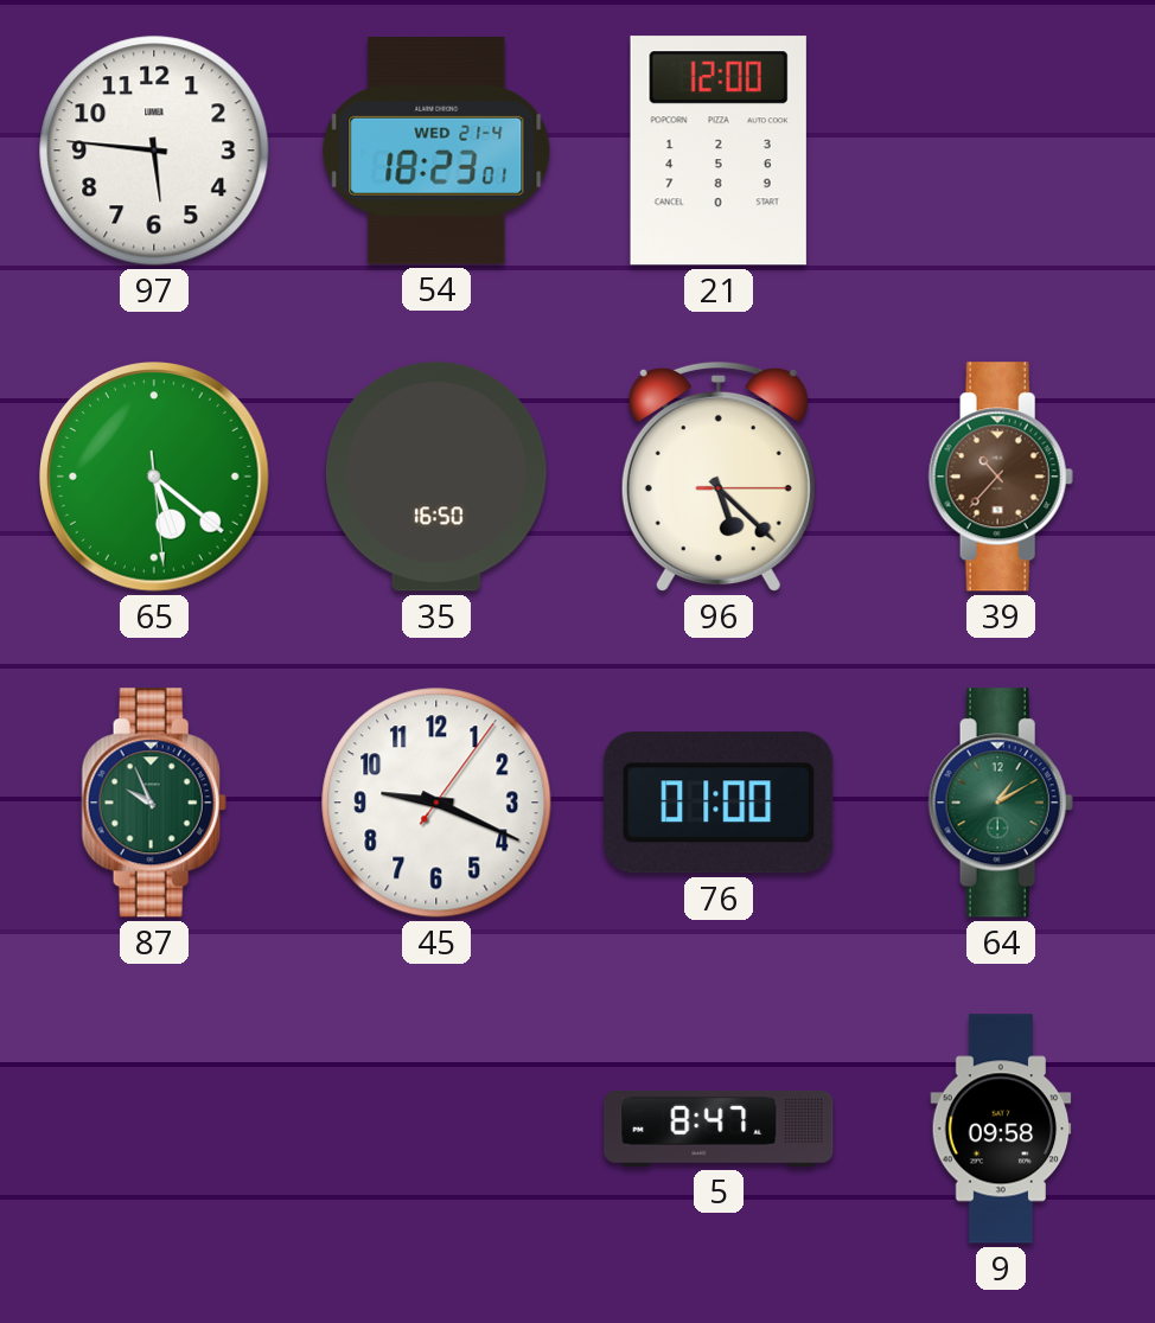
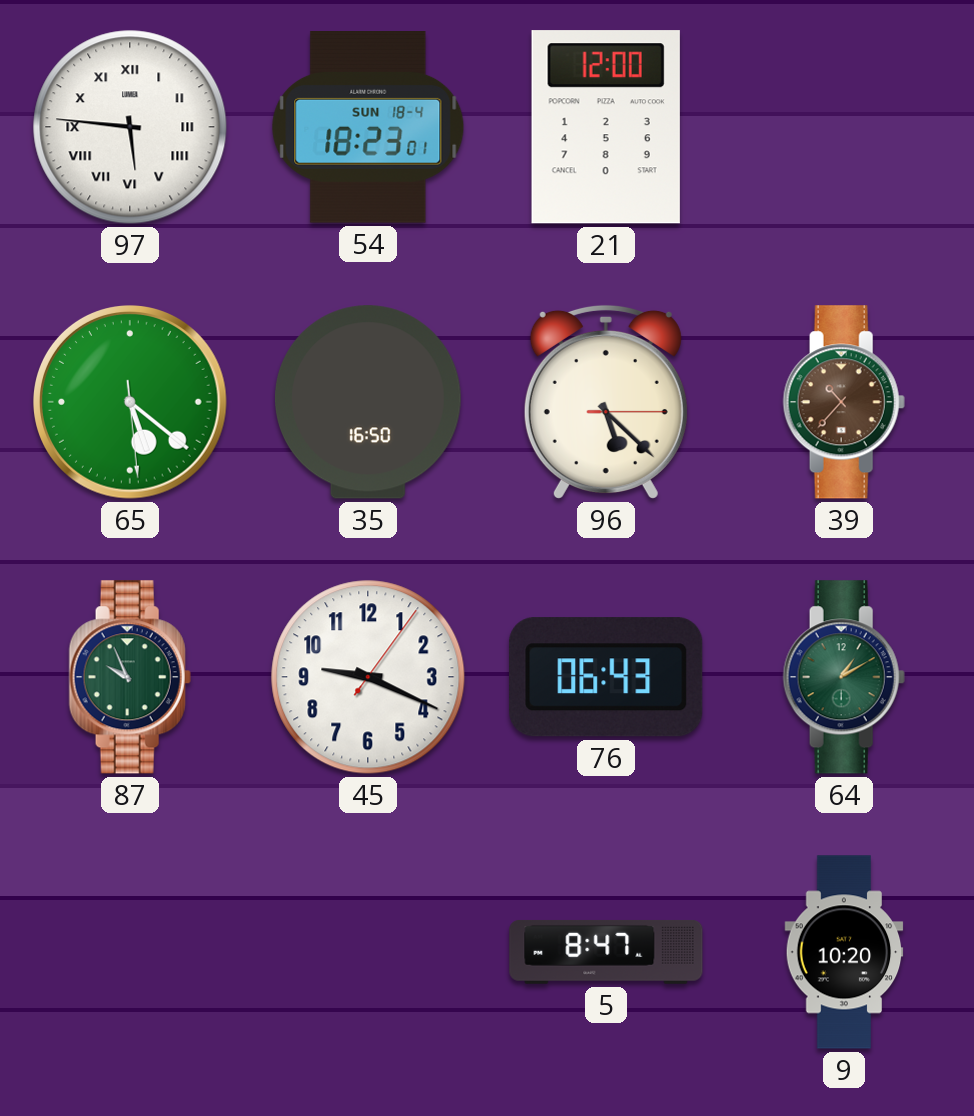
97 numerals: Arabic -> Roman
54 date: WED 21-4 -> SUN 18-4
76: 01:00 -> 06:43
9: 09:58 -> 10:20
